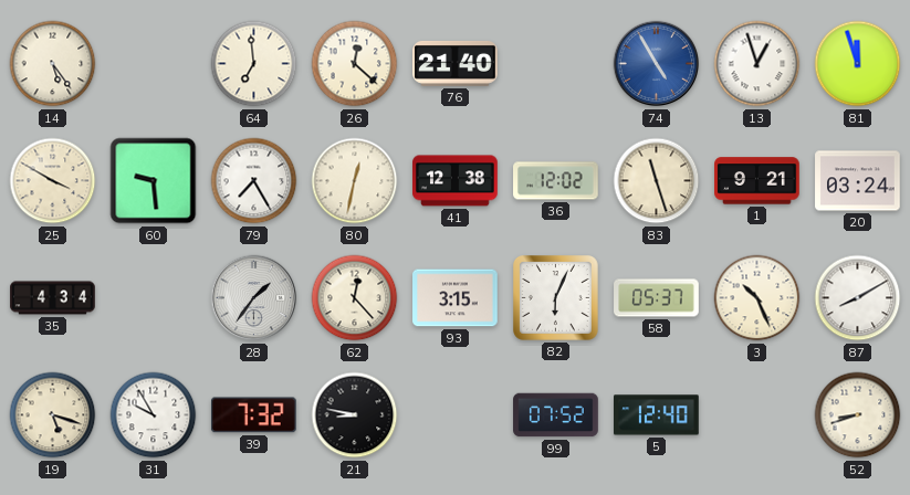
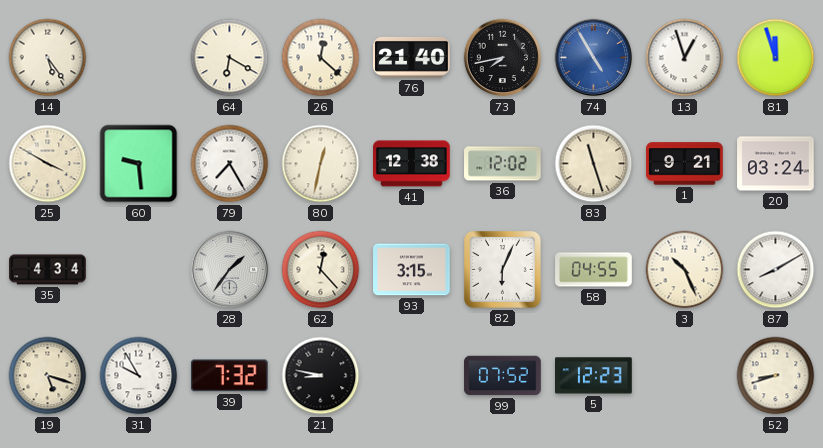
64: 6:59 -> 6:20
73: none -> 7:43
58: 05:37 -> 04:55
5: 12:40 -> 12:23
